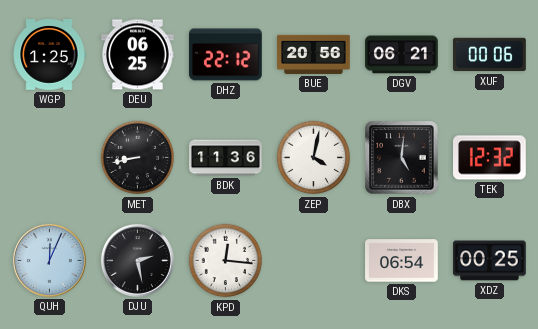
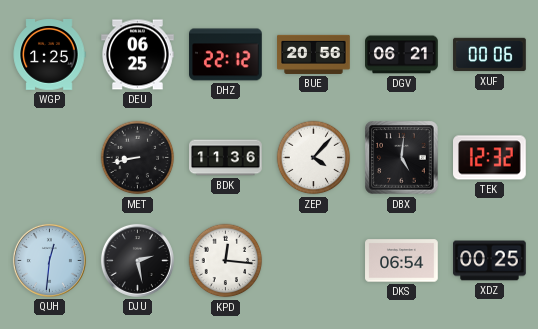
ZEP: 4:02 -> 4:07
QUH: 12:04 -> 12:31
